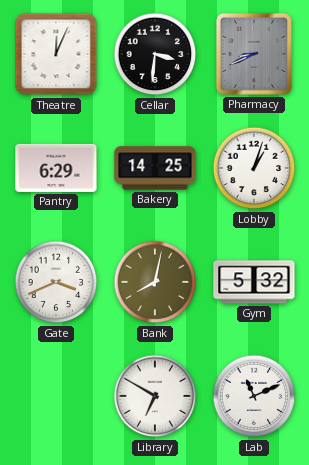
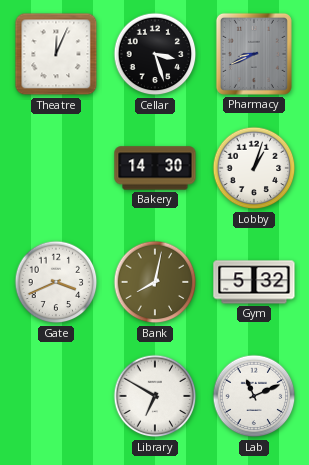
Cellar: 3:31 -> 3:27
Pantry: 6:29 -> none
Bakery: 14:25 -> 14:30
